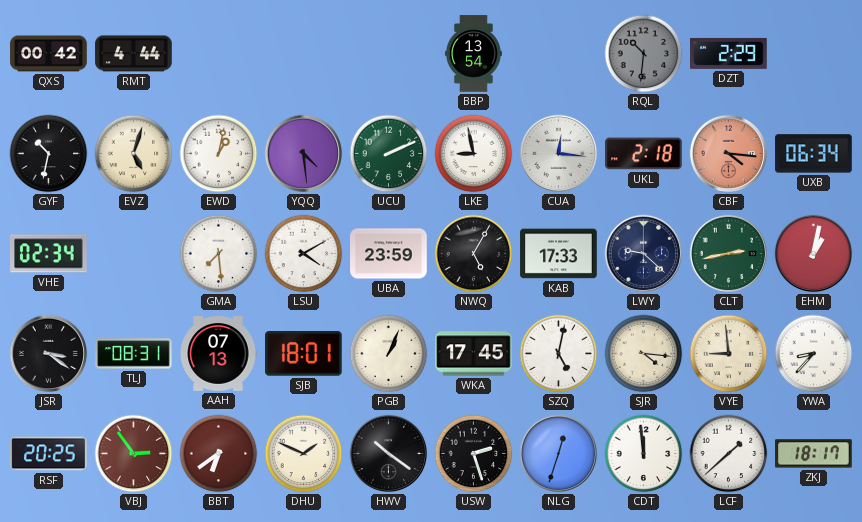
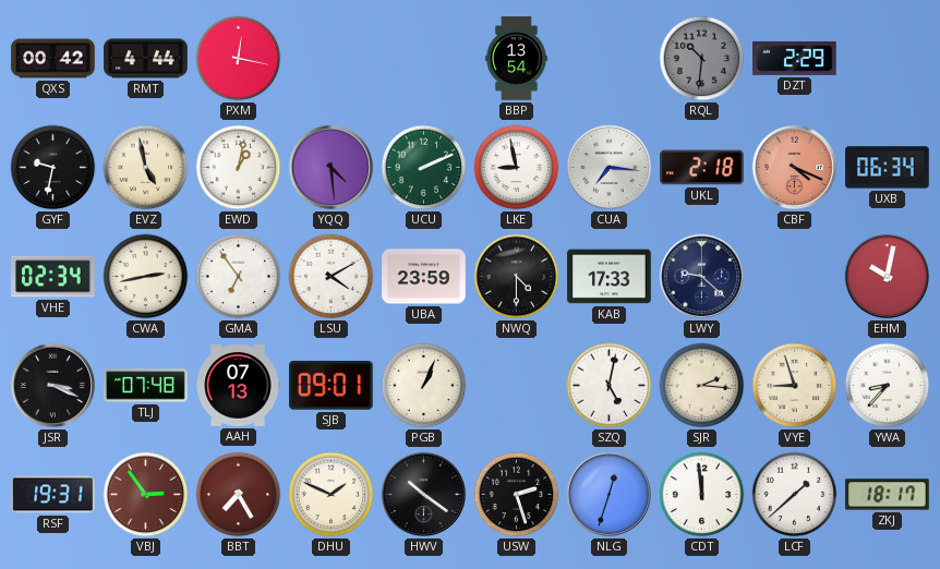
PXM: none -> 12:17
GYF: 10:32 -> 9:32
EVZ: 5:03 -> 4:58
CUA: 12:16 -> 7:16
CBF: 4:16 -> 4:19
CWA: none -> 2:43
GMA: 7:29 -> 6:54
NWQ: 5:05 -> 4:30
CLT: 2:43 -> none
EHM: 1:02 -> 10:02
JSR: 3:21 -> 3:19
TLJ: 08:31 -> 07:48
SJB: 18:01 -> 09:01
WKA: 17:45 -> none
SJR: 4:16 -> 2:16
VYE: 8:59 -> 8:57
RSF: 20:25 -> 19:31
BBT: 6:39 -> 7:25
